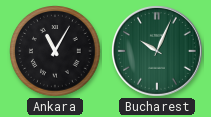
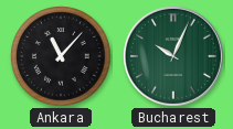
Ankara: 11:05 -> 11:07
